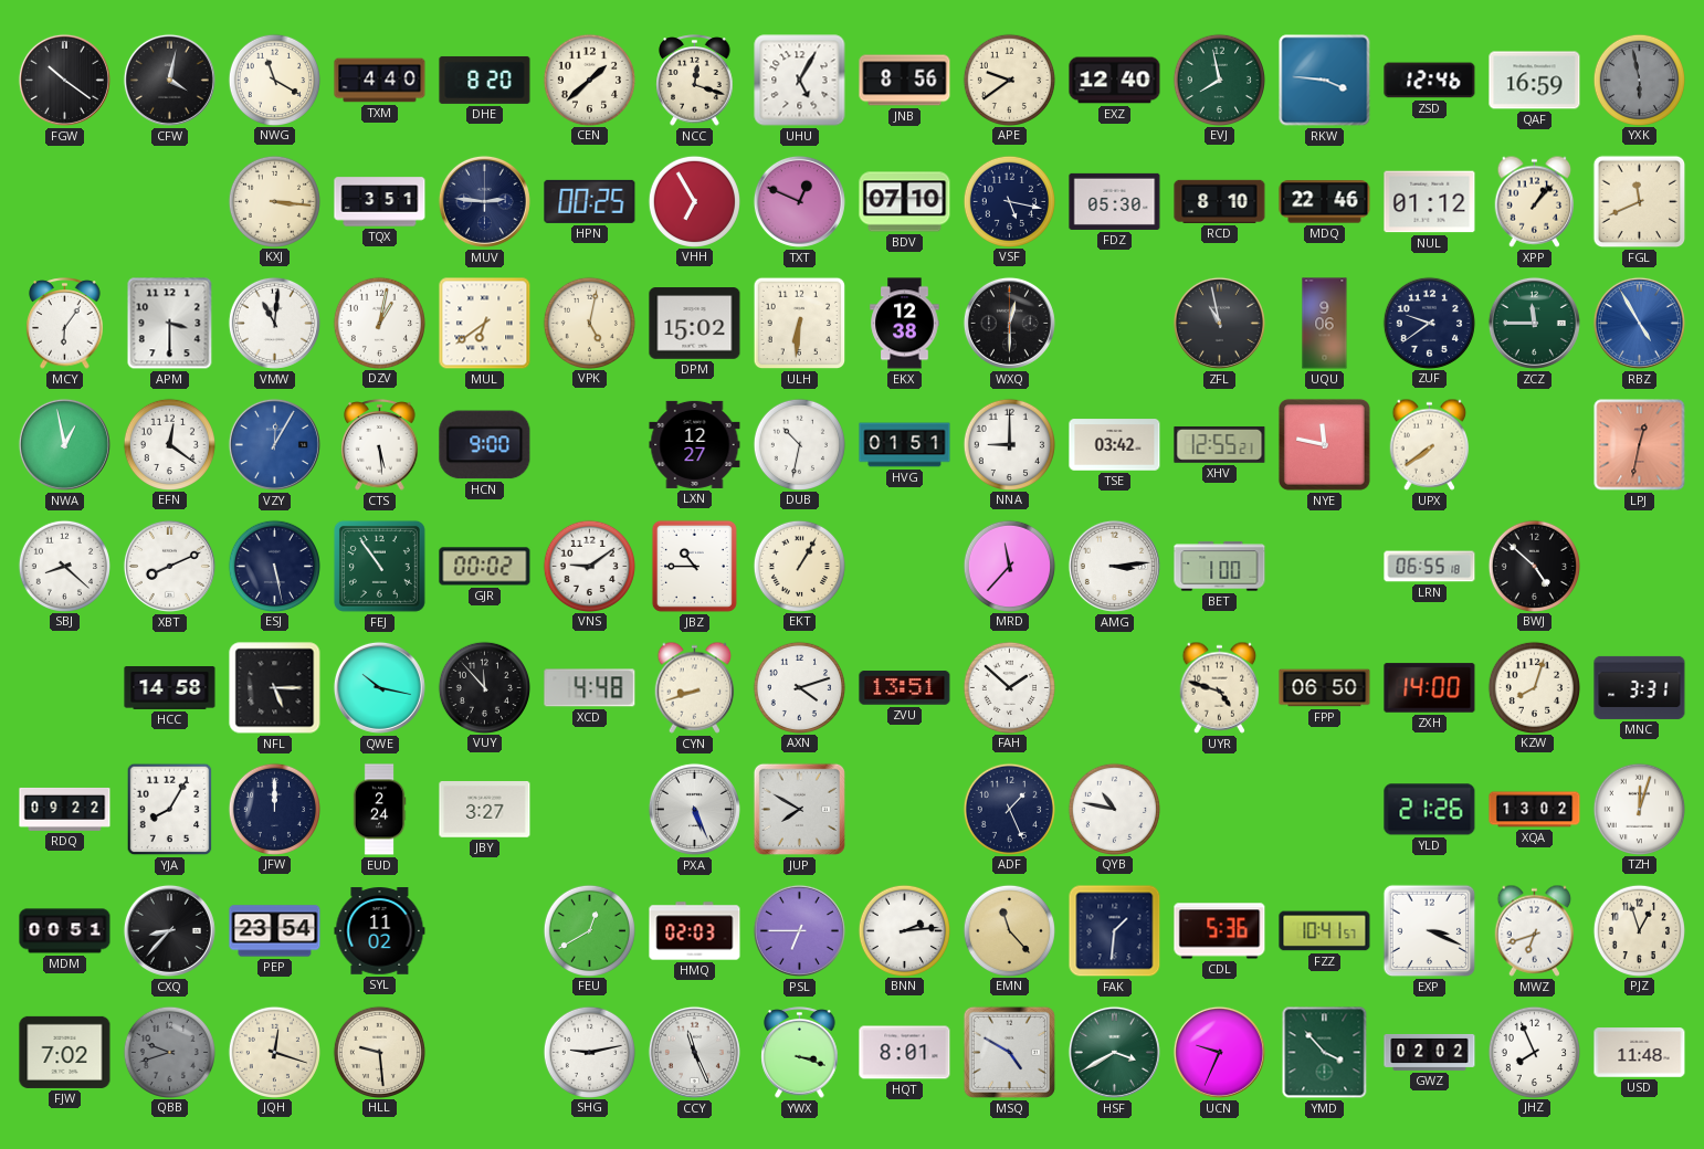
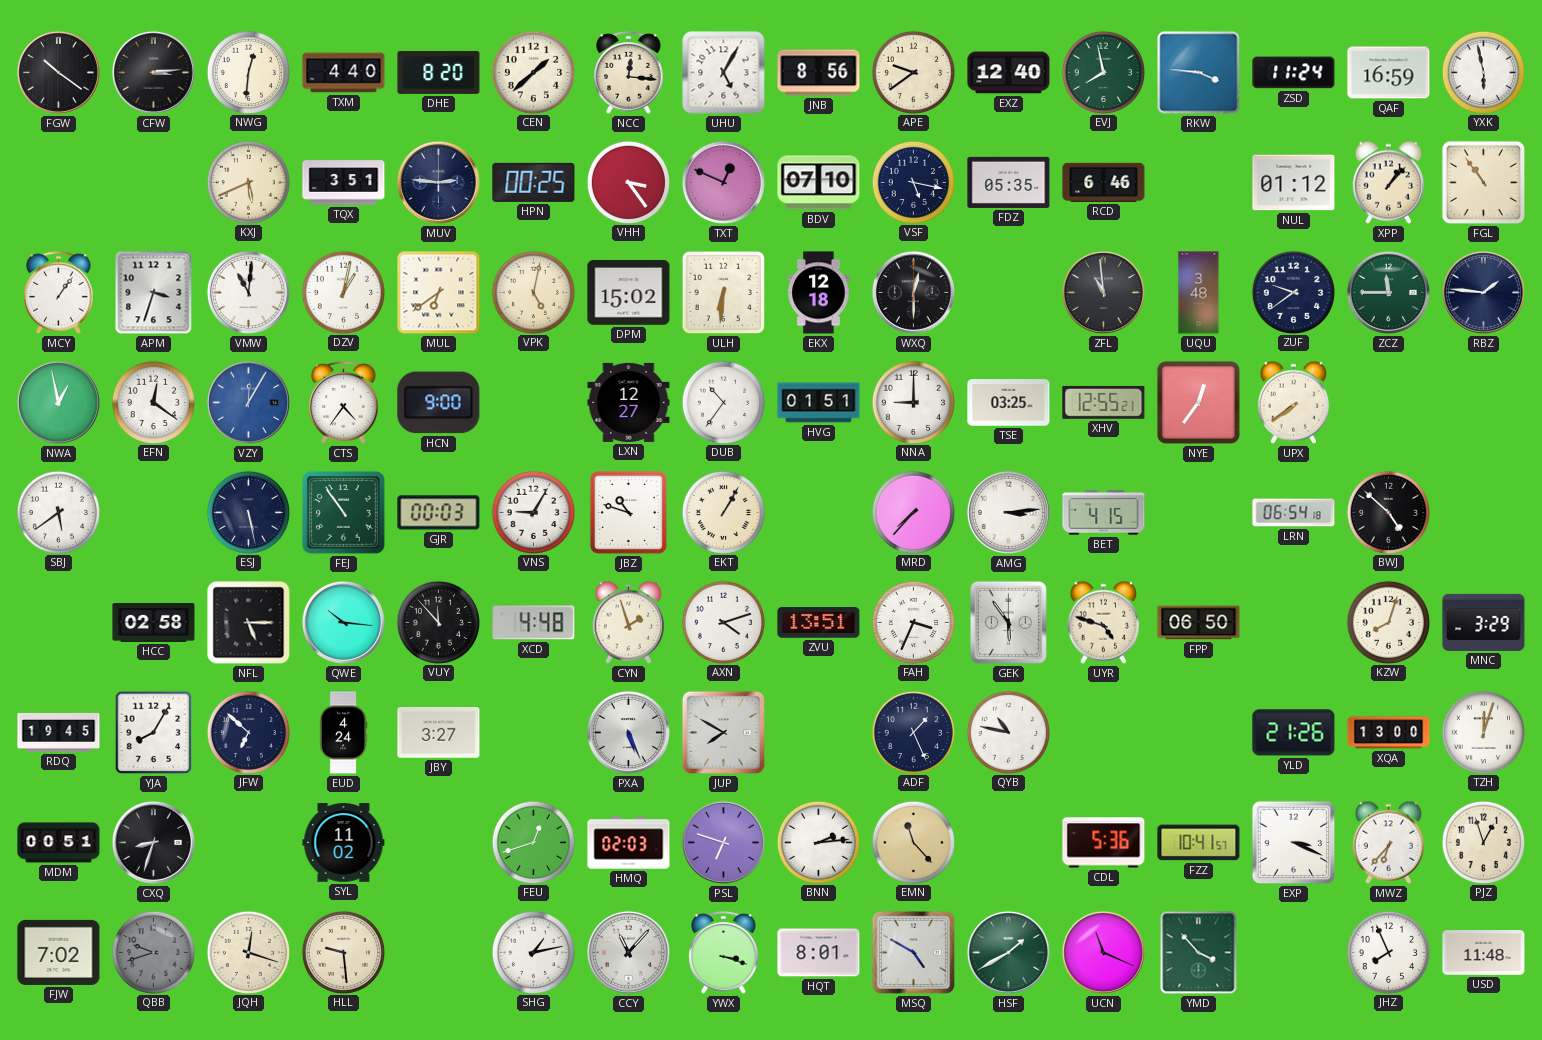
CFW: 4:02 -> 3:14
NWG: 11:20 -> 12:31
NCC: 12:18 -> 12:16
ZSD: 12:46 -> 11:24
YXK dial: grey -> white
KXJ: 3:16 -> 5:41
VHH: 6:55 -> 3:24
FDZ: 05:30 -> 05:35
RCD: 8:10 -> 6:46
MDQ: 22:46 -> none
FGL: 11:41 -> 10:54
MCY: 6:06 -> 1:06
APM: 3:30 -> 3:33
EKX: 12:38 -> 12:18
ZFL: 10:58 -> 10:59
UQU: 9:06 -> 3:48
RBZ: 4:55 -> 1:46
RBZ dial: blue -> navy
CTS: 5:29 -> 4:36
DUB: 10:32 -> 10:36
TSE: 03:42 -> 03:25
NYE: 11:47 -> 12:36
LPJ: 12:32 -> none
SBJ: 8:22 -> 5:39
XBT: 8:11 -> none
GJR: 00:02 -> 00:03
VNS: 9:09 -> 9:05
JBZ: 10:45 -> 10:48
MRD: 11:37 -> 7:37
BET: 1:00 -> 4:15
LRN: 06:55 -> 06:54
HCC: 14:58 -> 02:58
QWE: 10:17 -> 10:16
CYN: 8:42 -> 1:57
FAH: 1:52 -> 3:34
GEK: none -> 5:54
ZXH: 14:00 -> none
MNC: 3:31 -> 3:29
RDQ: 09:22 -> 19:45
JFW: 12:00 -> 6:52
EUD: 2:24 -> 4:24
XQA: 13:02 -> 13:00
CXQ: 8:37 -> 8:33
PEP: 23:54 -> none
FEU: 12:40 -> 12:42
PSL: 6:45 -> 6:48
FAK: 1:31 -> none
MWZ: 6:42 -> 6:37
SHG: 9:13 -> 1:13
CCY: 11:26 -> 11:07
HSF: 3:40 -> 1:40
UCN: 9:34 -> 11:19
GWZ: 02:02 -> none
